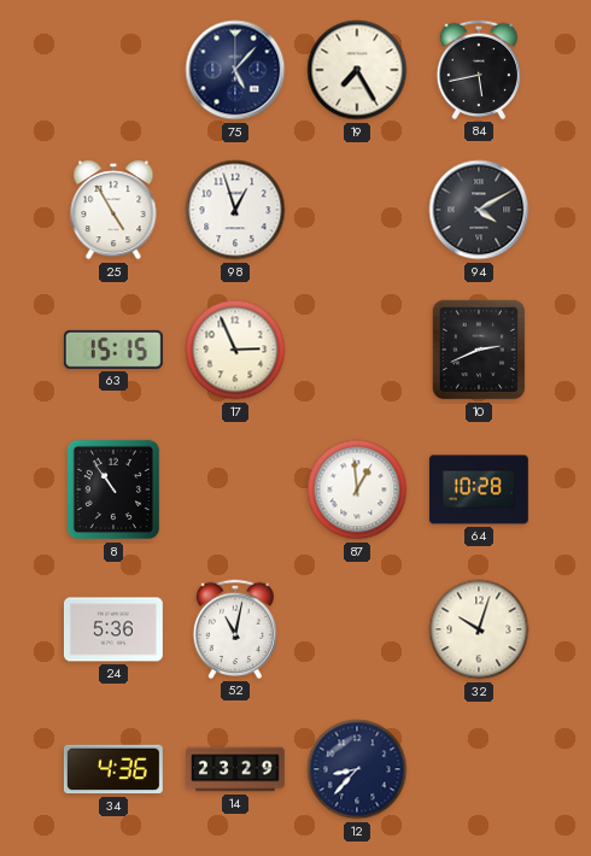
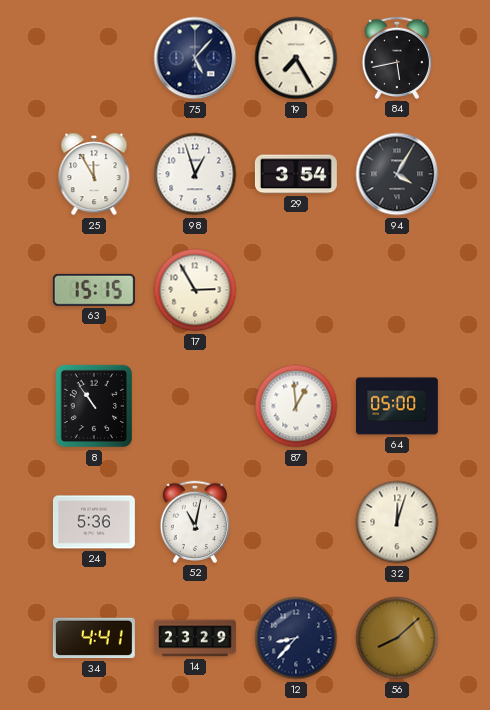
25: 4:55 -> 11:55
29: none -> 3:54
94: 4:10 -> 4:05
17: 2:56 -> 2:55
10: 2:41 -> none
64: 10:28 -> 05:00
32: 10:03 -> 12:03
34: 4:36 -> 4:41
56: none -> 8:08
